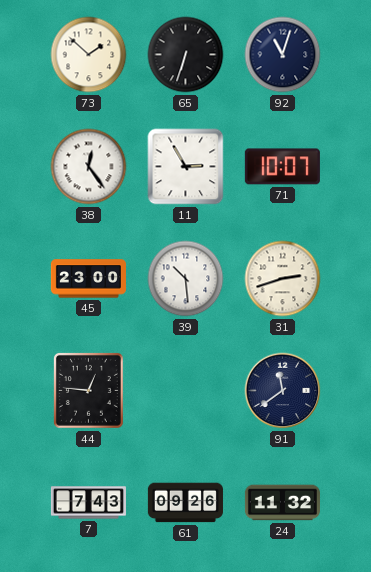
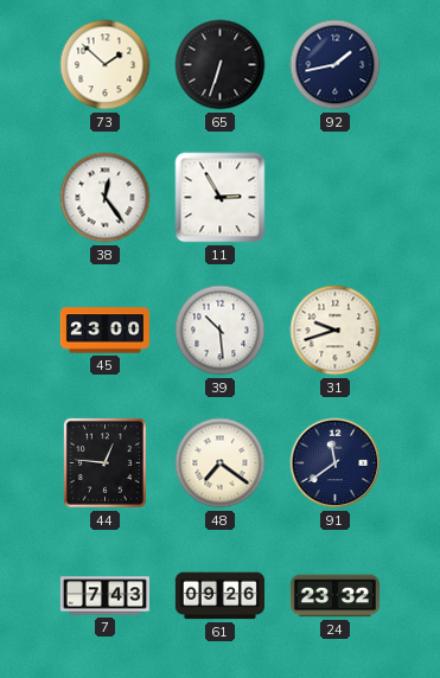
92: 11:03 -> 1:43
71: 10:07 -> none
31: 2:42 -> 9:42
48: none -> 7:21
24: 11:32 -> 23:32
